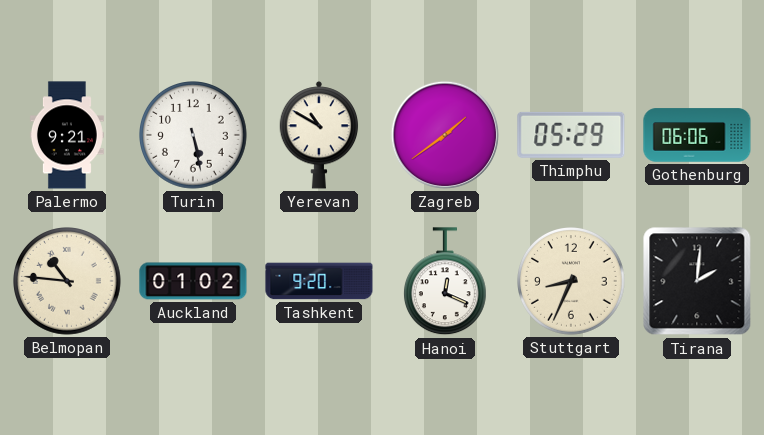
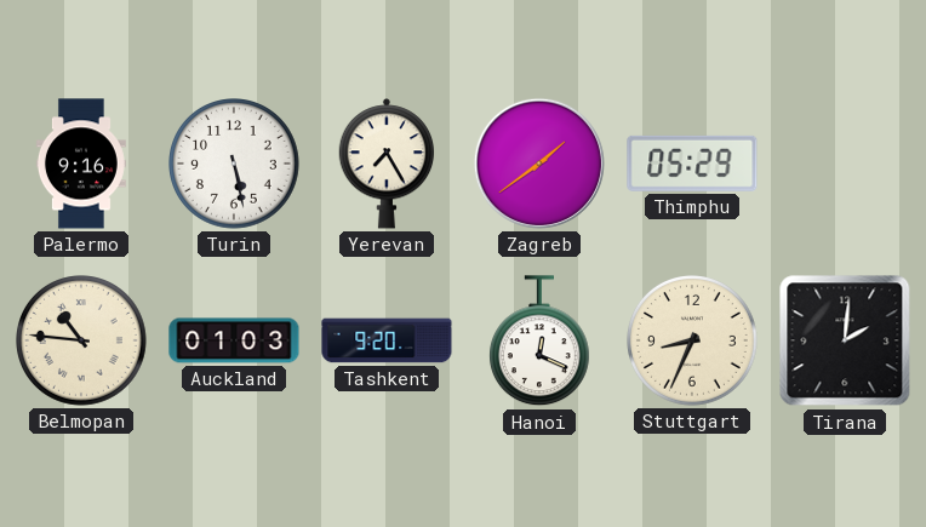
Palermo: 9:21 -> 9:16
Yerevan: 10:50 -> 7:25
Gothenburg: 06:06 -> none
Auckland: 01:02 -> 01:03
